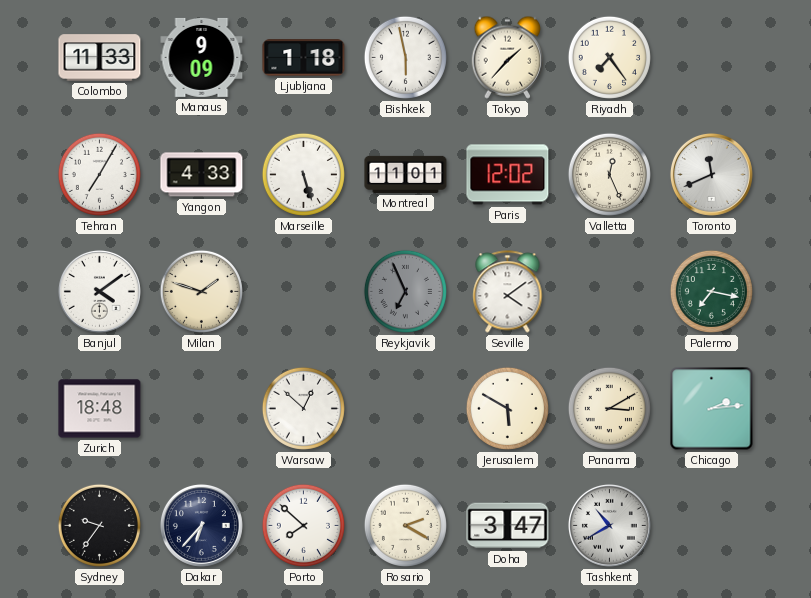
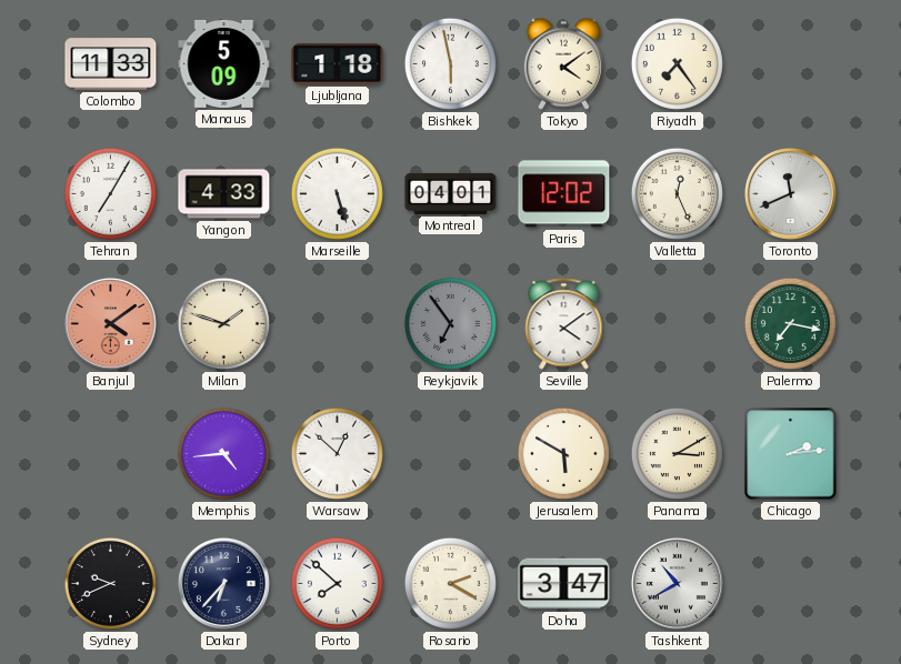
Manaus: 9:09 -> 5:09
Tokyo: 1:37 -> 4:09
Montreal: 11:01 -> 04:01
Banjul dial: white -> salmon
Reykjavik: 6:56 -> 6:54
Zurich: 18:48 -> none
Memphis: none -> 4:44
Sydney: 9:36 -> 9:41
